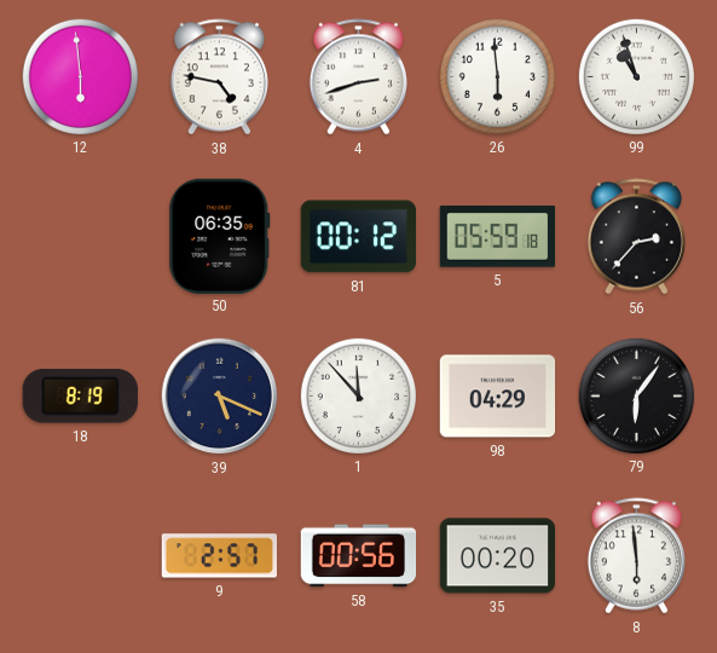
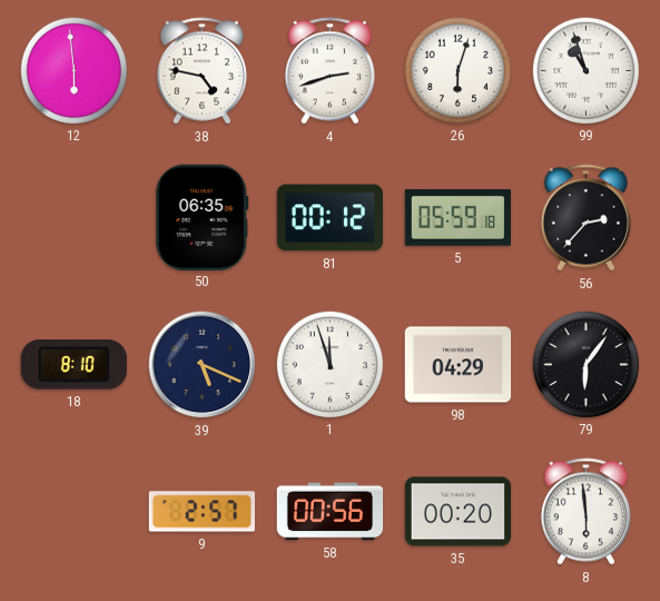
26: 5:59 -> 6:03
18: 8:19 -> 8:10
1: 11:53 -> 11:57
